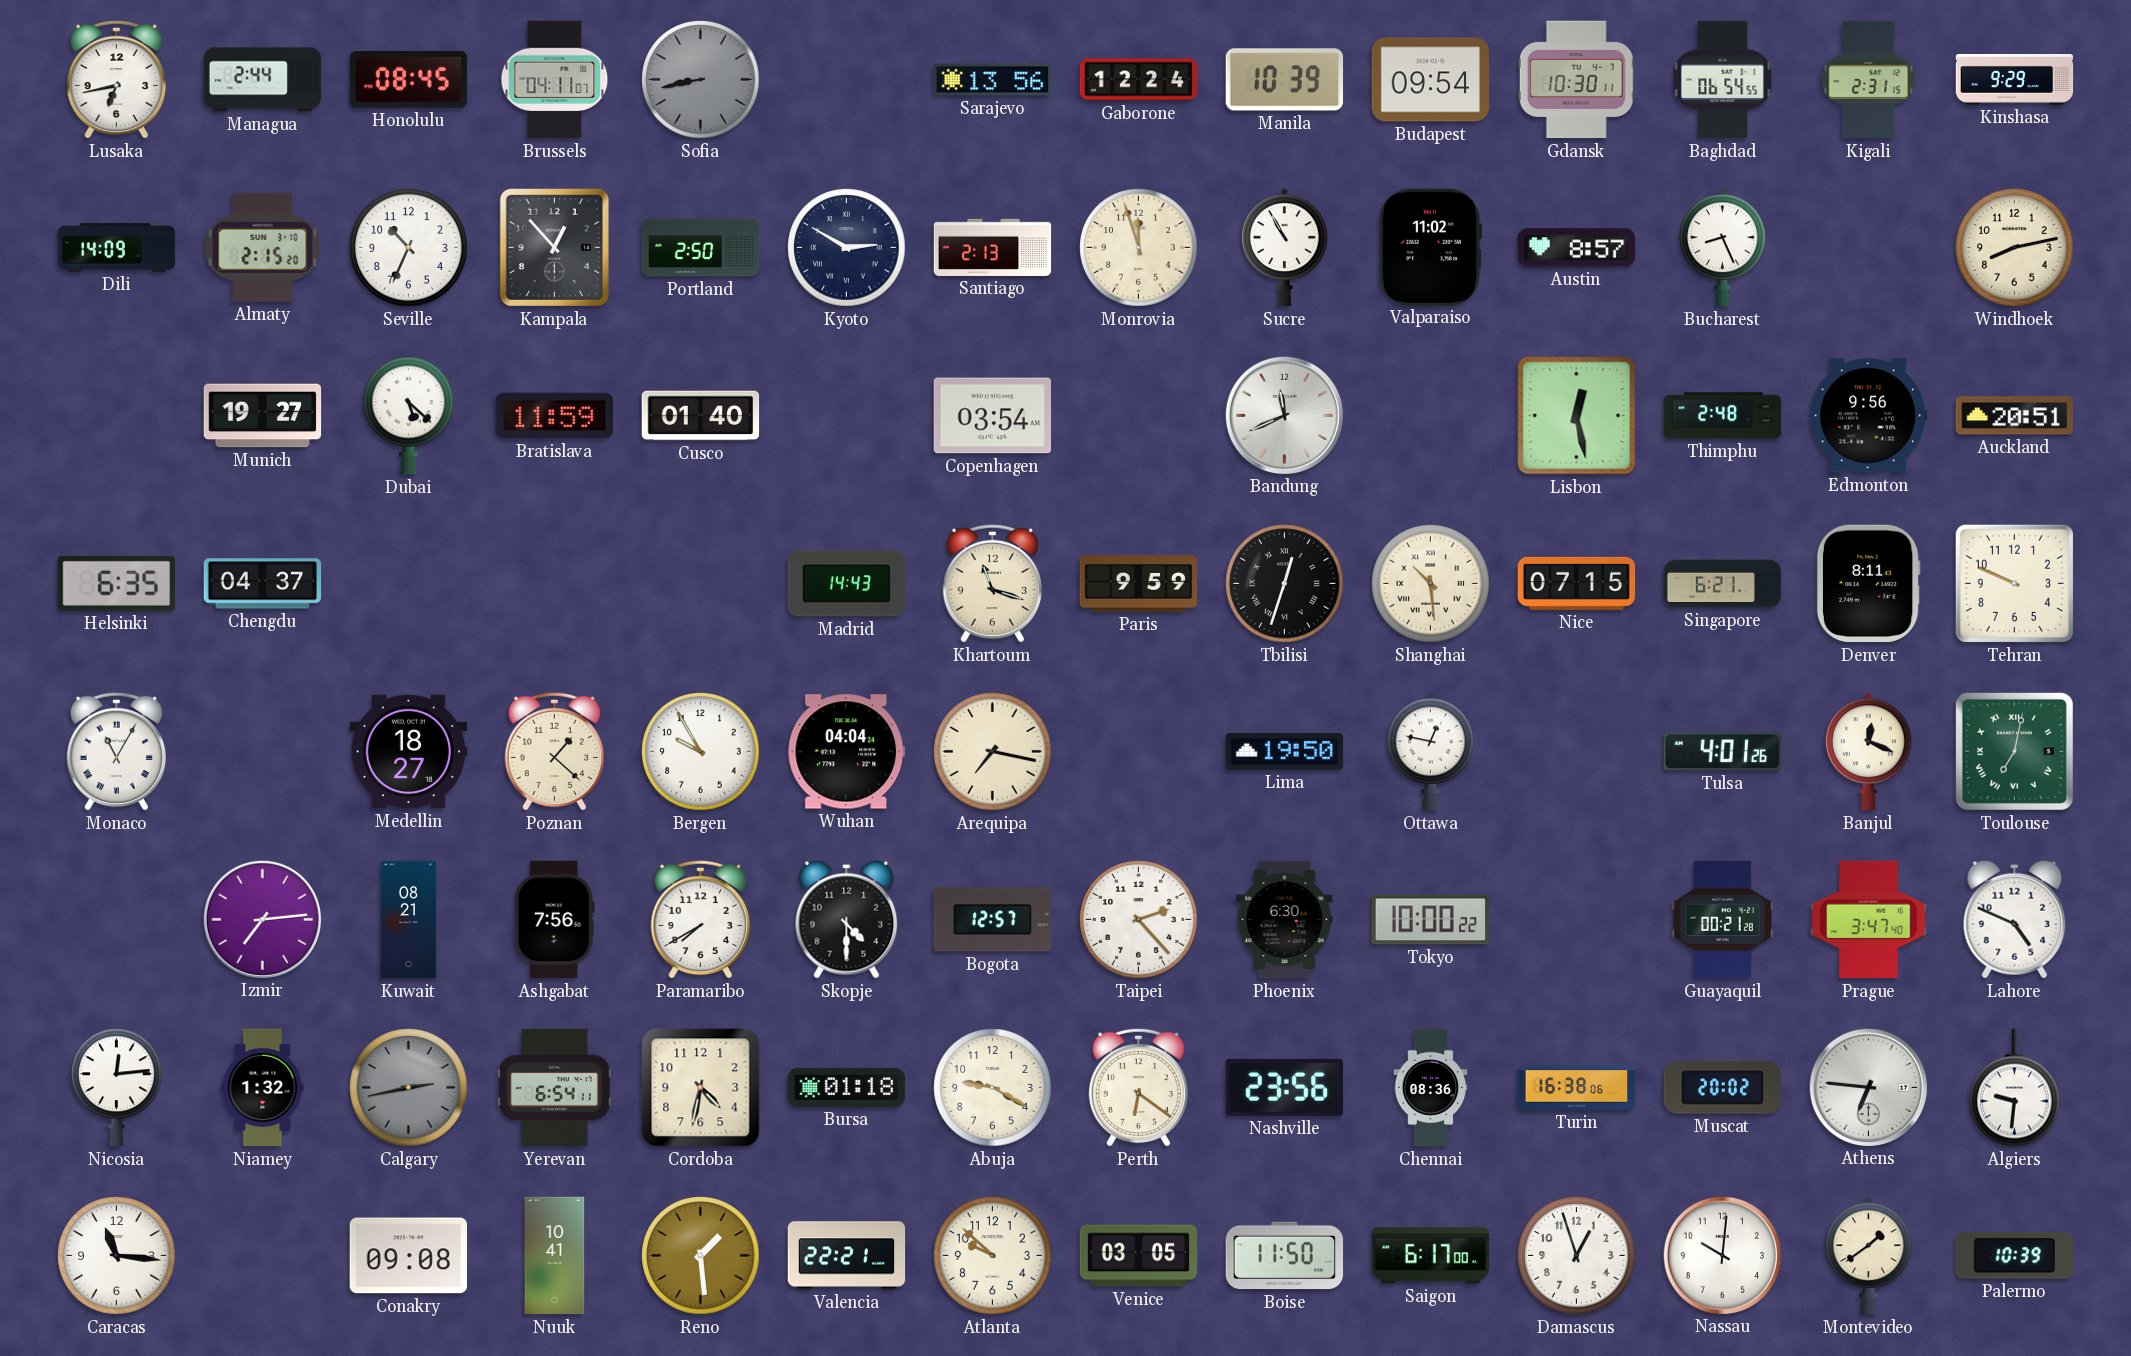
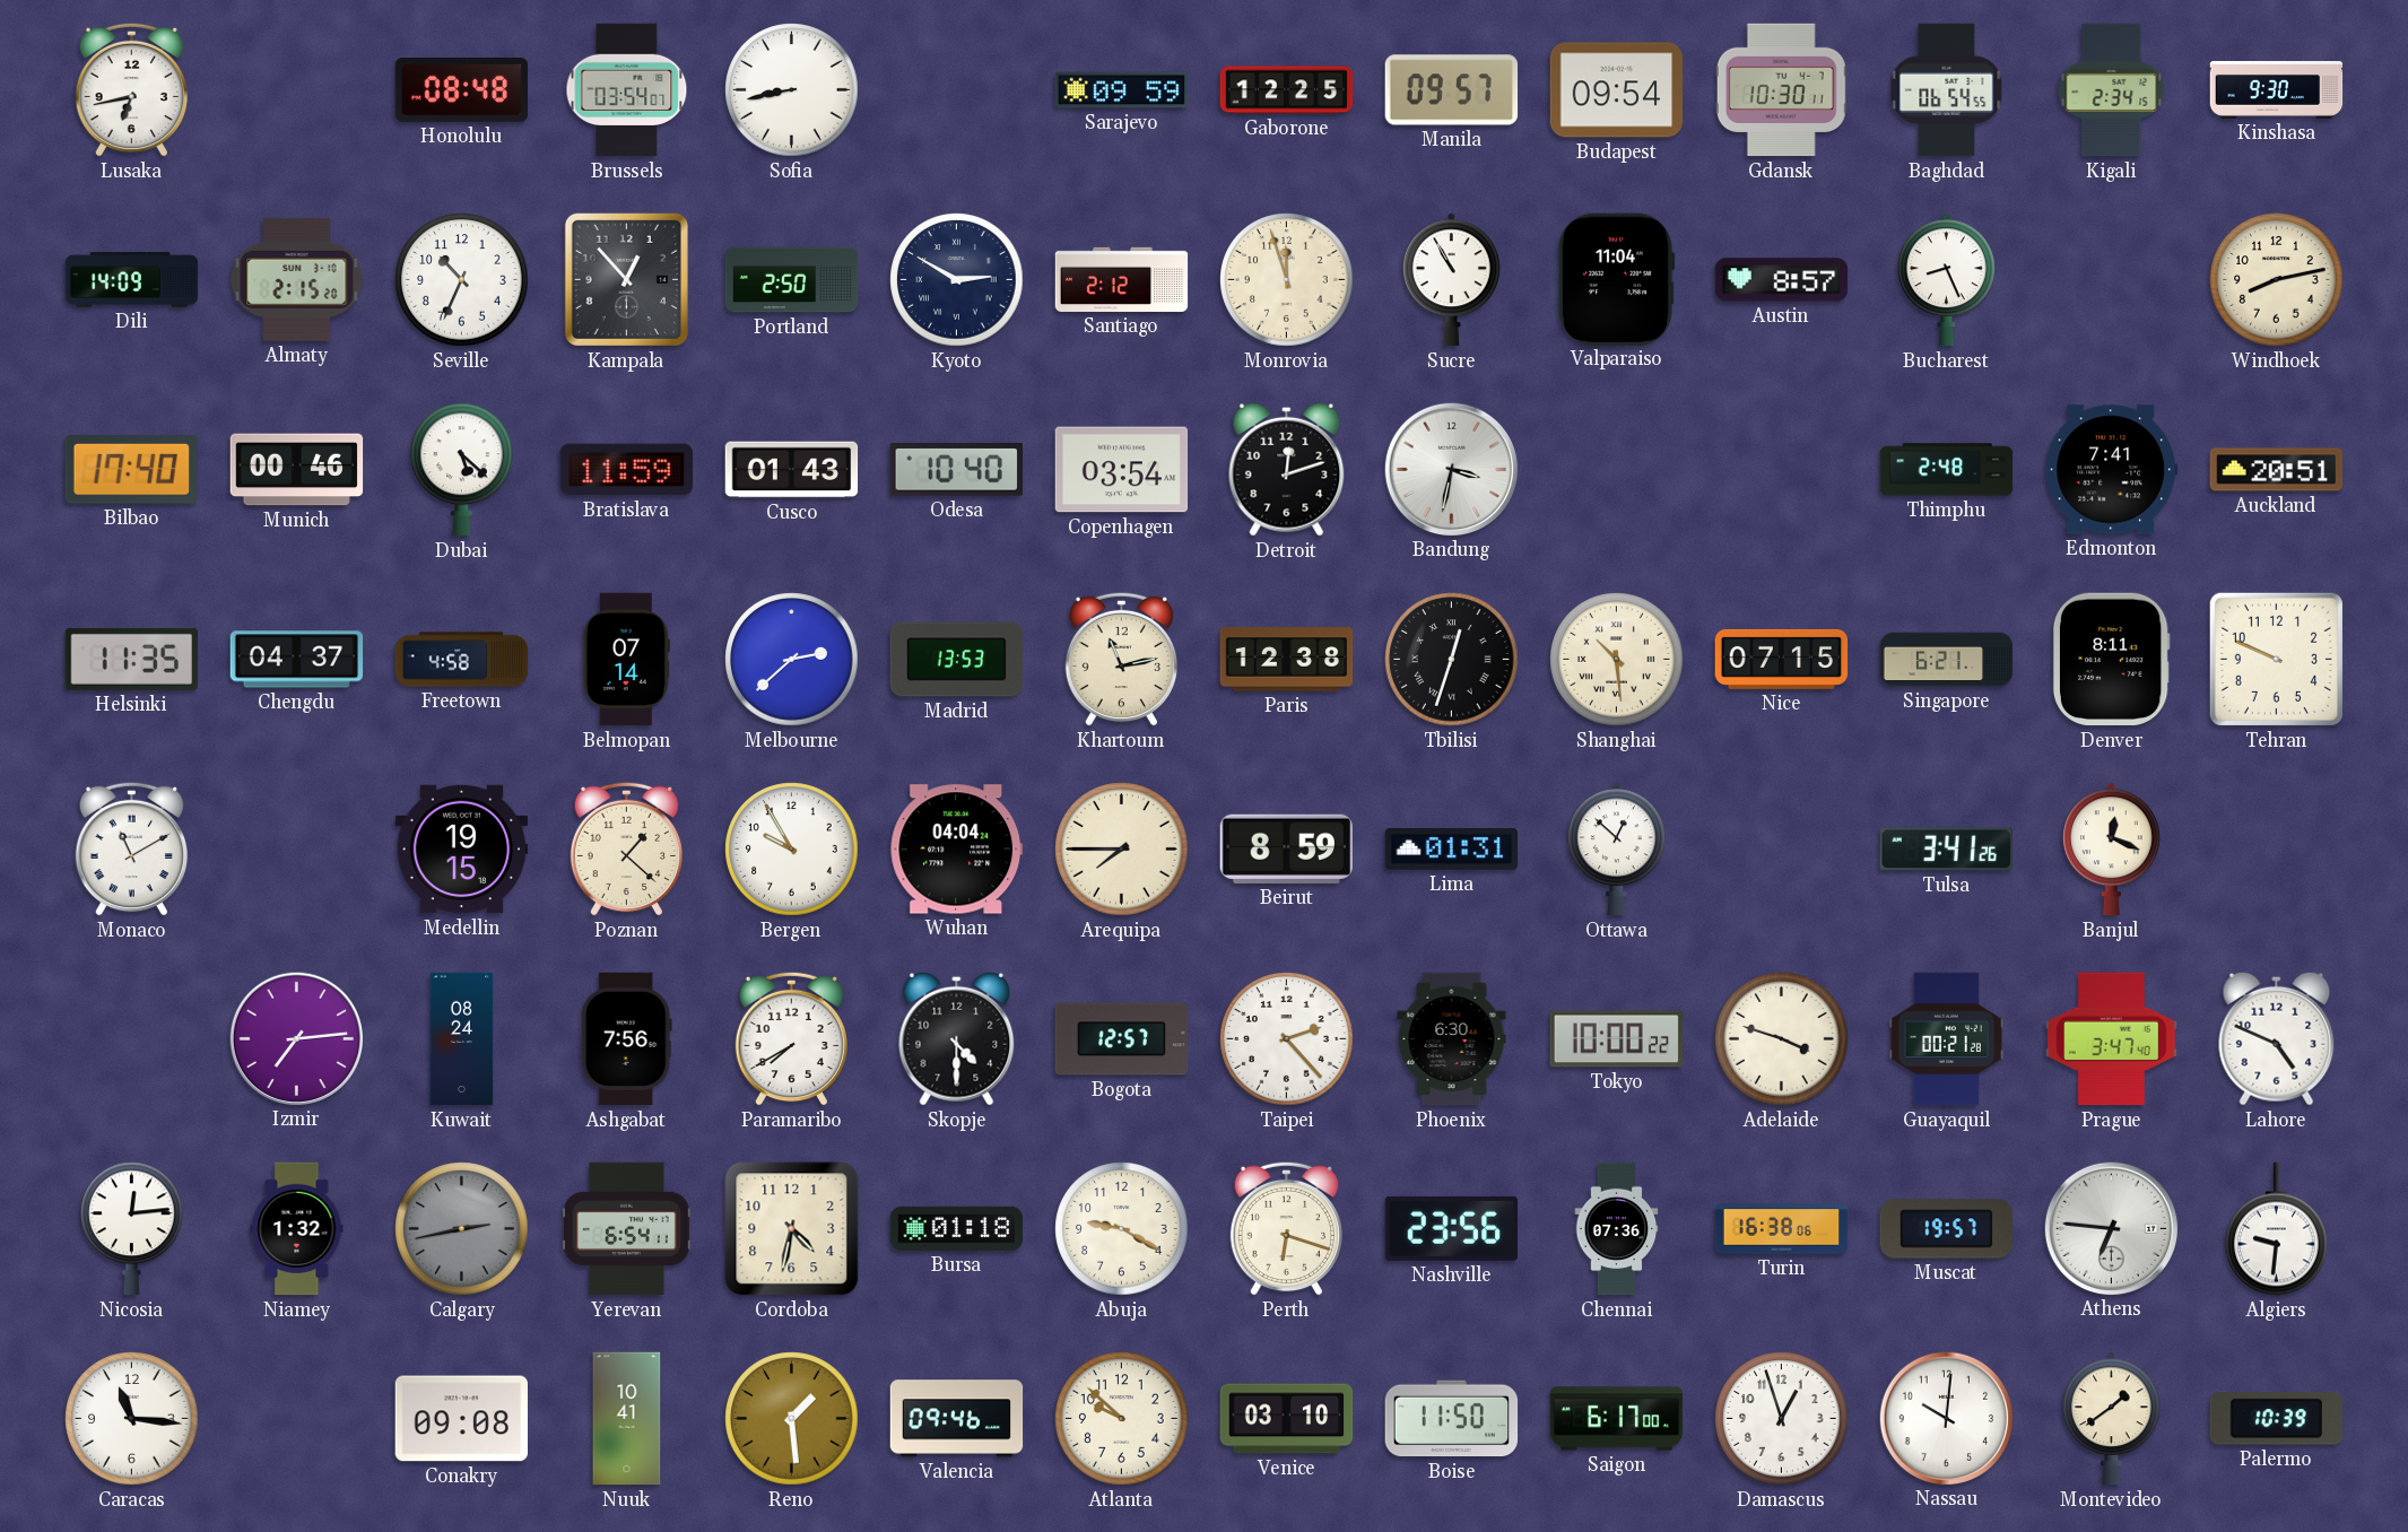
Managua: 2:44 -> none
Honolulu: 08:45 -> 08:48
Brussels: 04:11 -> 03:54
Sofia dial: grey -> white
Sarajevo: 13:56 -> 09:59
Gaborone: 12:24 -> 12:25
Manila: 10:39 -> 09:57
Kigali: 2:31 -> 2:34
Kinshasa: 9:29 -> 9:30
Santiago: 2:13 -> 2:12
Valparaiso: 11:02 -> 11:04
Bilbao: none -> 17:40
Munich: 19:27 -> 00:46
Cusco: 01:40 -> 01:43
Odesa: none -> 10:40
Detroit: none -> 12:12
Bandung: 11:41 -> 3:32
Lisbon: 12:28 -> none
Edmonton: 9:56 -> 7:41
Helsinki: 6:35 -> 11:35
Freetown: none -> 4:58
Belmopan: none -> 07:14
Melbourne: none -> 2:38
Madrid: 14:43 -> 13:53
Khartoum: 11:18 -> 11:13
Paris: 9:59 -> 12:38
Monaco: 11:05 -> 11:10
Medellin: 18:27 -> 19:15
Arequipa: 7:17 -> 7:45
Beirut: none -> 8:59
Lima: 19:50 -> 01:31
Ottawa: 12:47 -> 12:52
Tulsa: 4:01 -> 3:41
Toulouse: 7:02 -> none
Kuwait: 08:21 -> 08:24
Adelaide: none -> 3:48
Perth: 6:21 -> 6:18
Chennai: 08:36 -> 07:36
Muscat: 20:02 -> 19:57
Valencia: 22:21 -> 09:46
Venice: 03:05 -> 03:10
